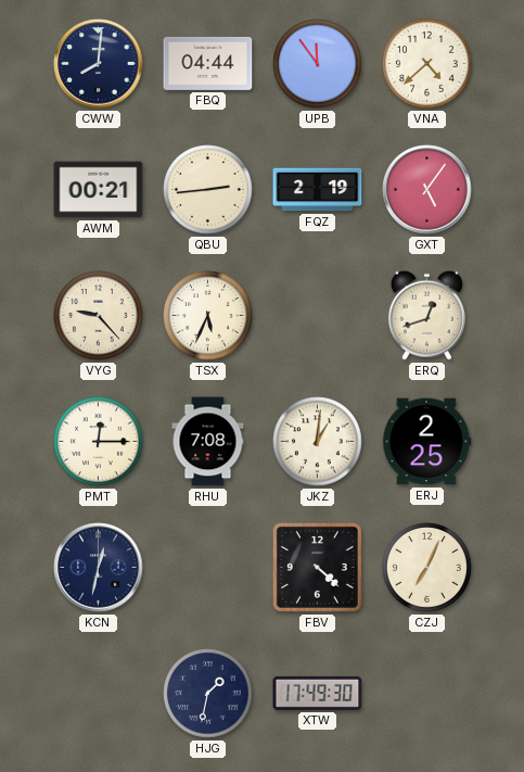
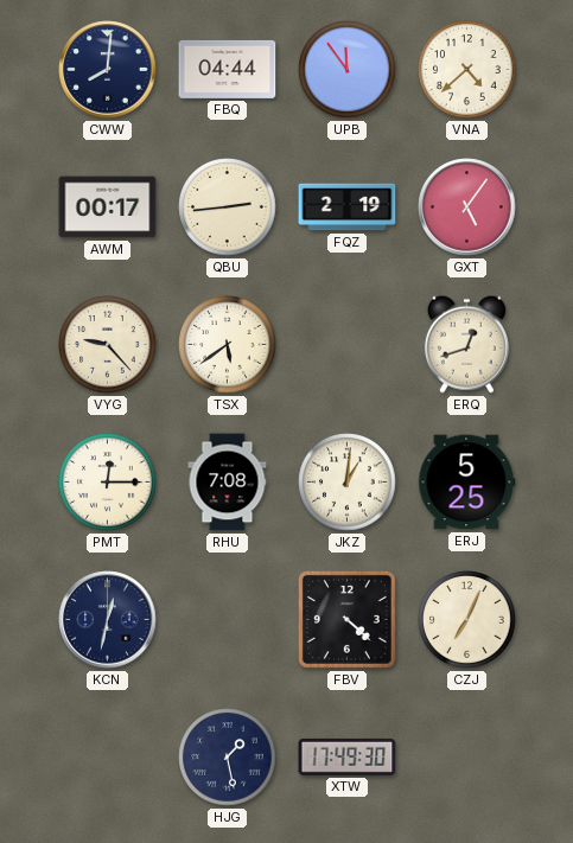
AWM: 00:21 -> 00:17
TSX: 5:34 -> 5:39
ERJ: 2:25 -> 5:25
HJG: 1:32 -> 1:28
